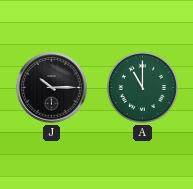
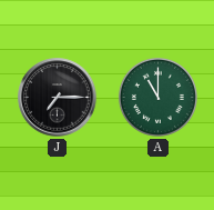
J: 10:15 -> 7:15
